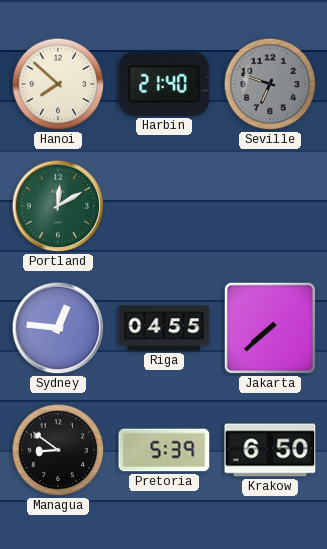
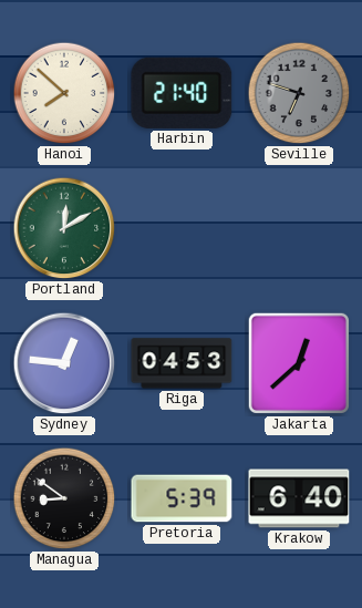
Riga: 04:55 -> 04:53
Jakarta: 7:38 -> 12:38
Krakow: 6:50 -> 6:40
